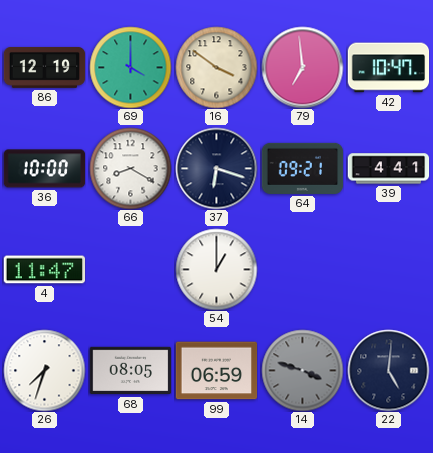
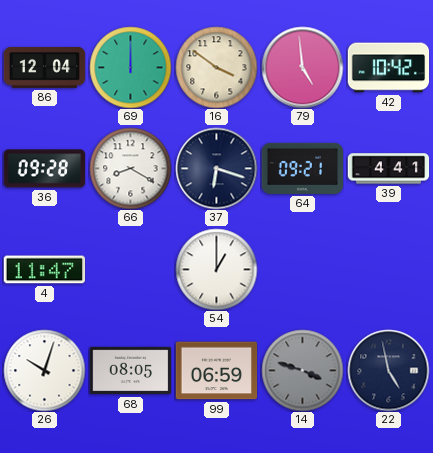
86: 12:19 -> 12:04
69: 4:00 -> 12:00
79: 6:59 -> 4:59
42: 10:47 -> 10:42
36: 10:00 -> 09:28
26: 7:33 -> 10:03
22: 5:01 -> 4:58
